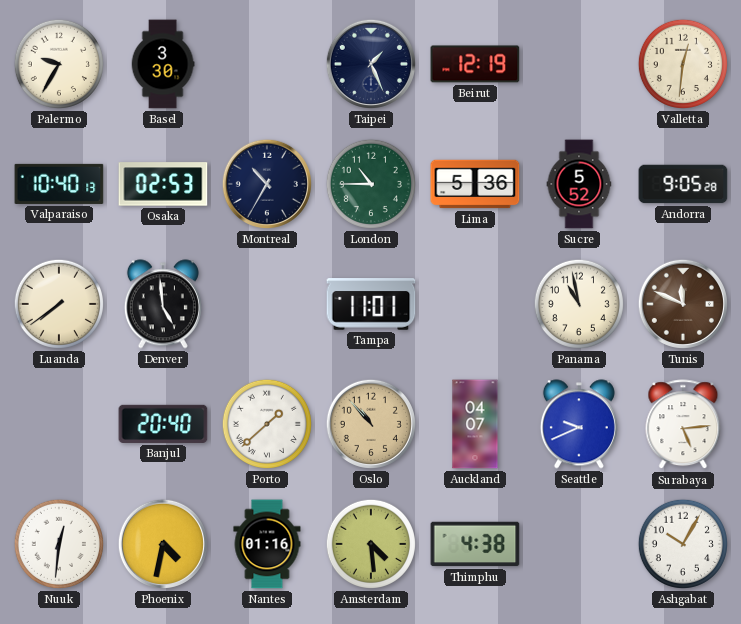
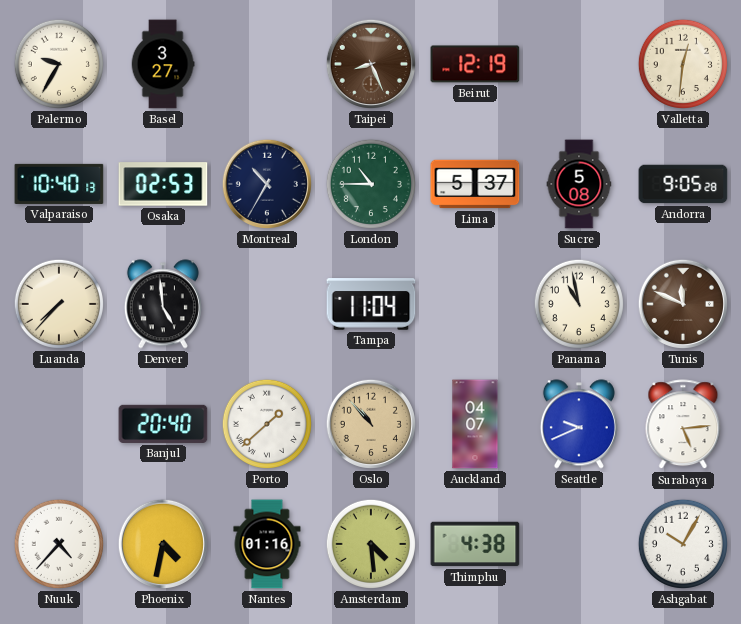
Basel: 3:30 -> 3:27
Taipei: 1:26 -> 8:26
Taipei dial: navy -> brown
Lima: 5:36 -> 5:37
Sucre: 5:52 -> 5:08
Luanda: 7:39 -> 7:37
Tampa: 11:01 -> 11:04
Nuuk: 12:31 -> 4:37
